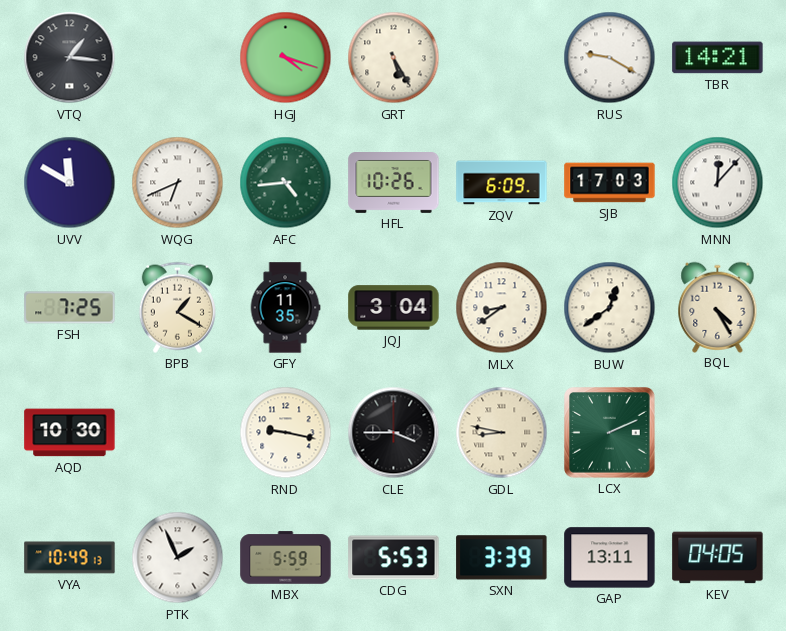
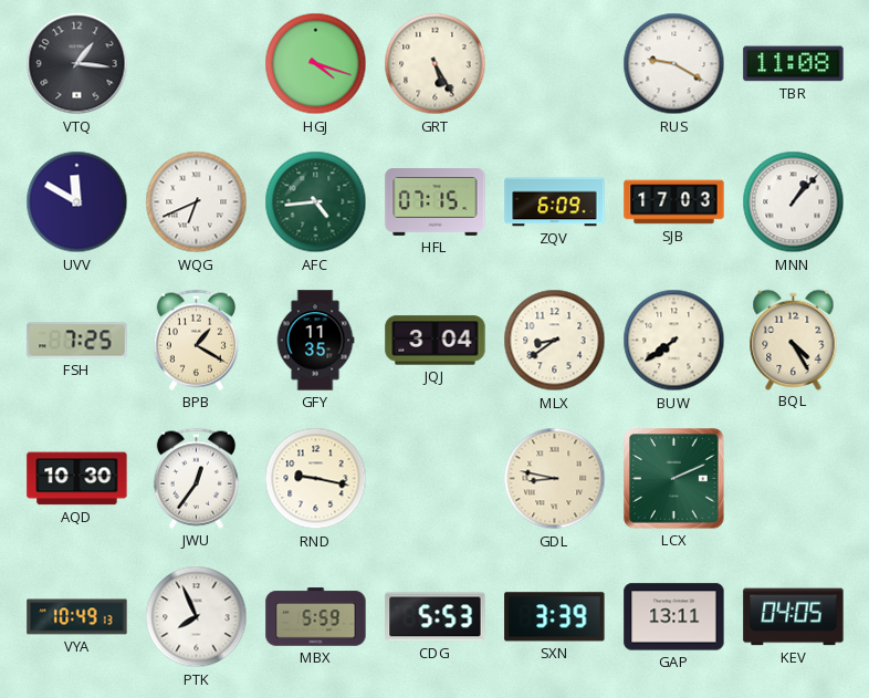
TBR: 14:21 -> 11:08
HFL: 10:26 -> 07:15
MNN: 12:07 -> 1:07
BUW: 12:39 -> 7:39
JWU: none -> 12:36
CLE: 3:45 -> none
PTK: 1:56 -> 7:56
